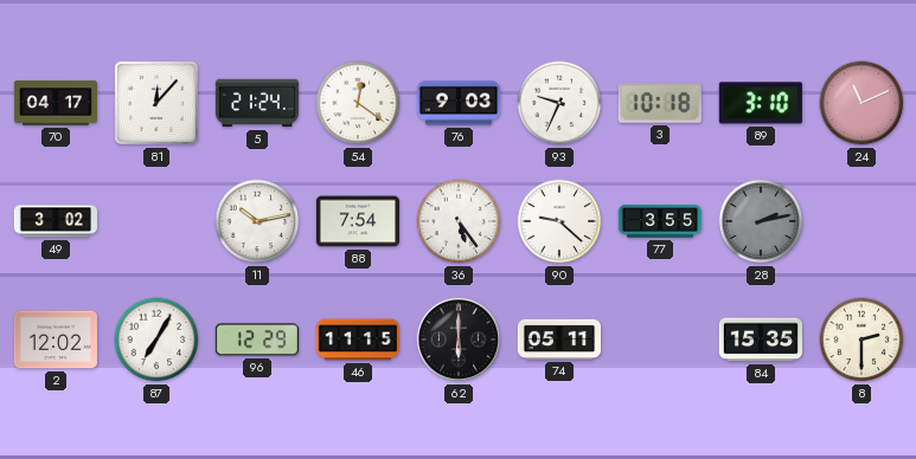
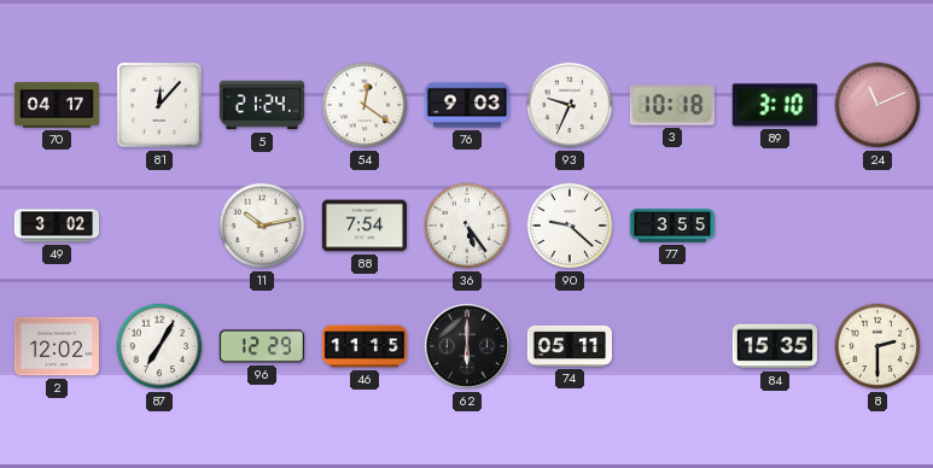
28: 2:13 -> none
